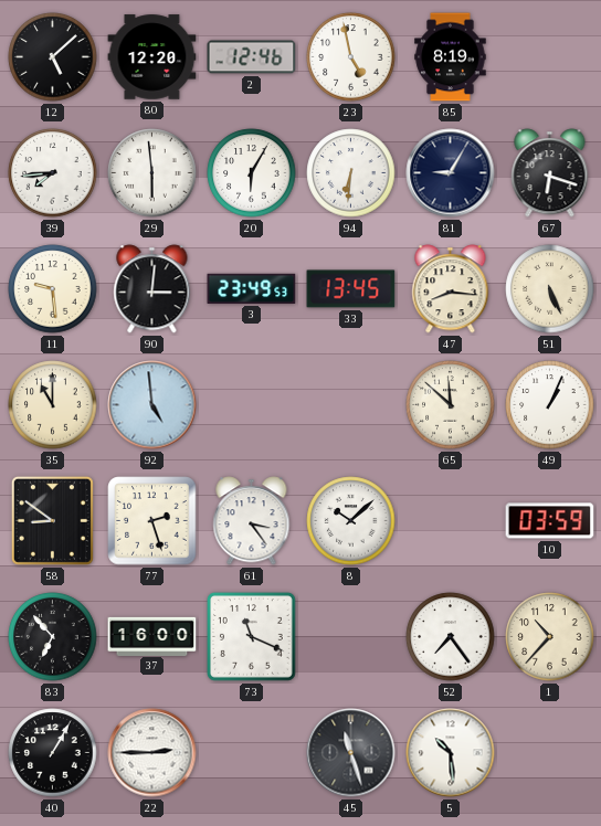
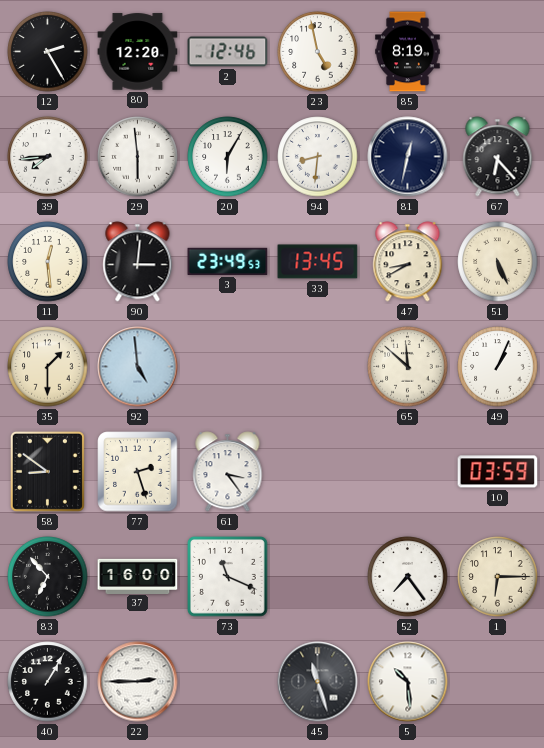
12: 5:08 -> 2:25
94: 6:31 -> 8:31
81: 9:05 -> 12:32
67: 6:18 -> 6:23
11: 9:29 -> 12:29
47: 8:16 -> 8:40
35: 11:00 -> 1:30
8: 10:08 -> none
1: 10:37 -> 6:15
